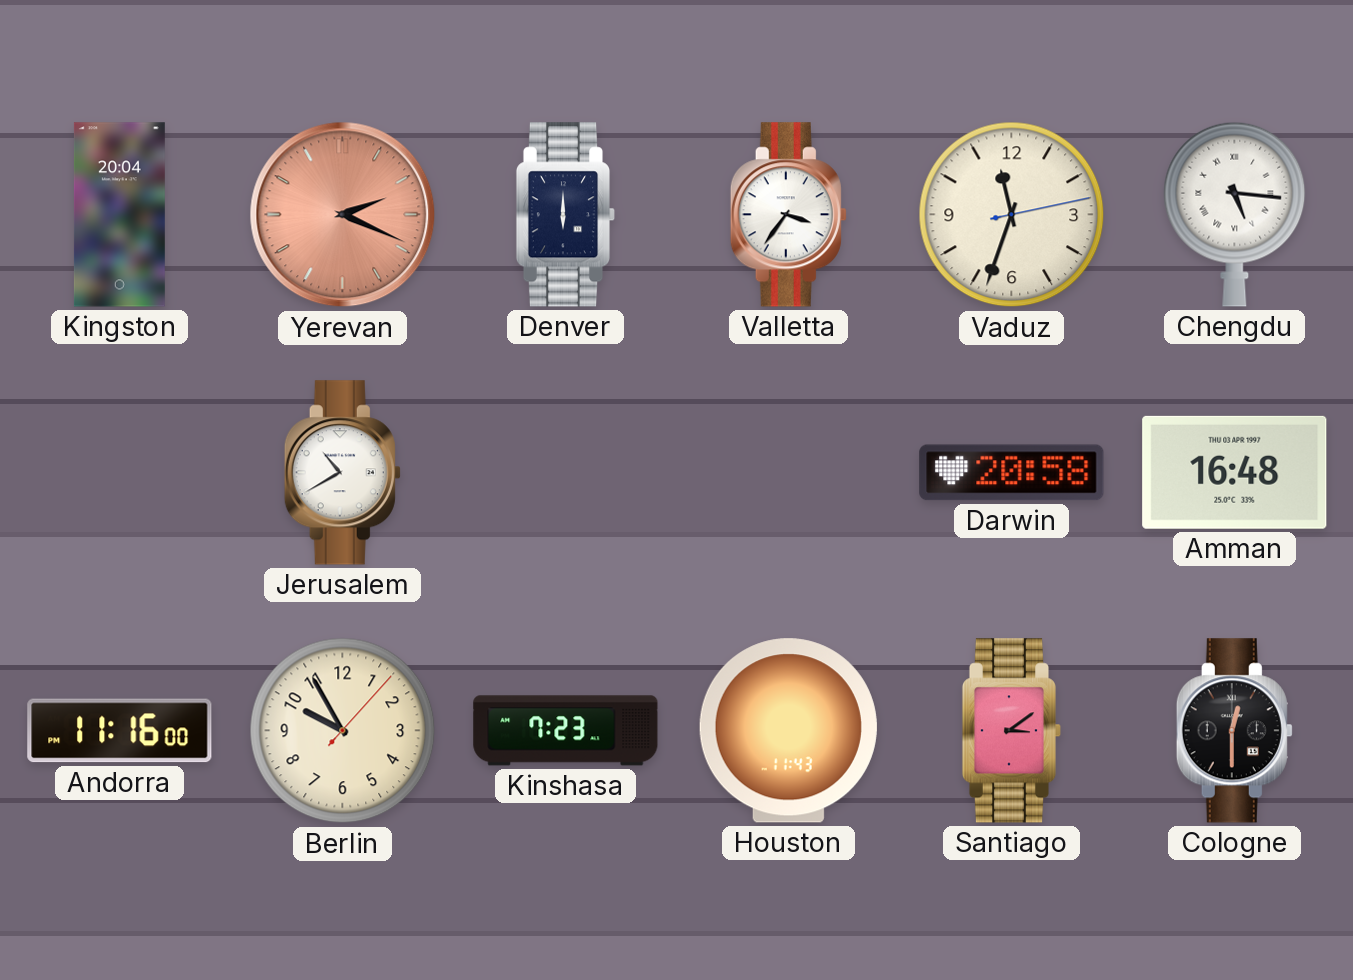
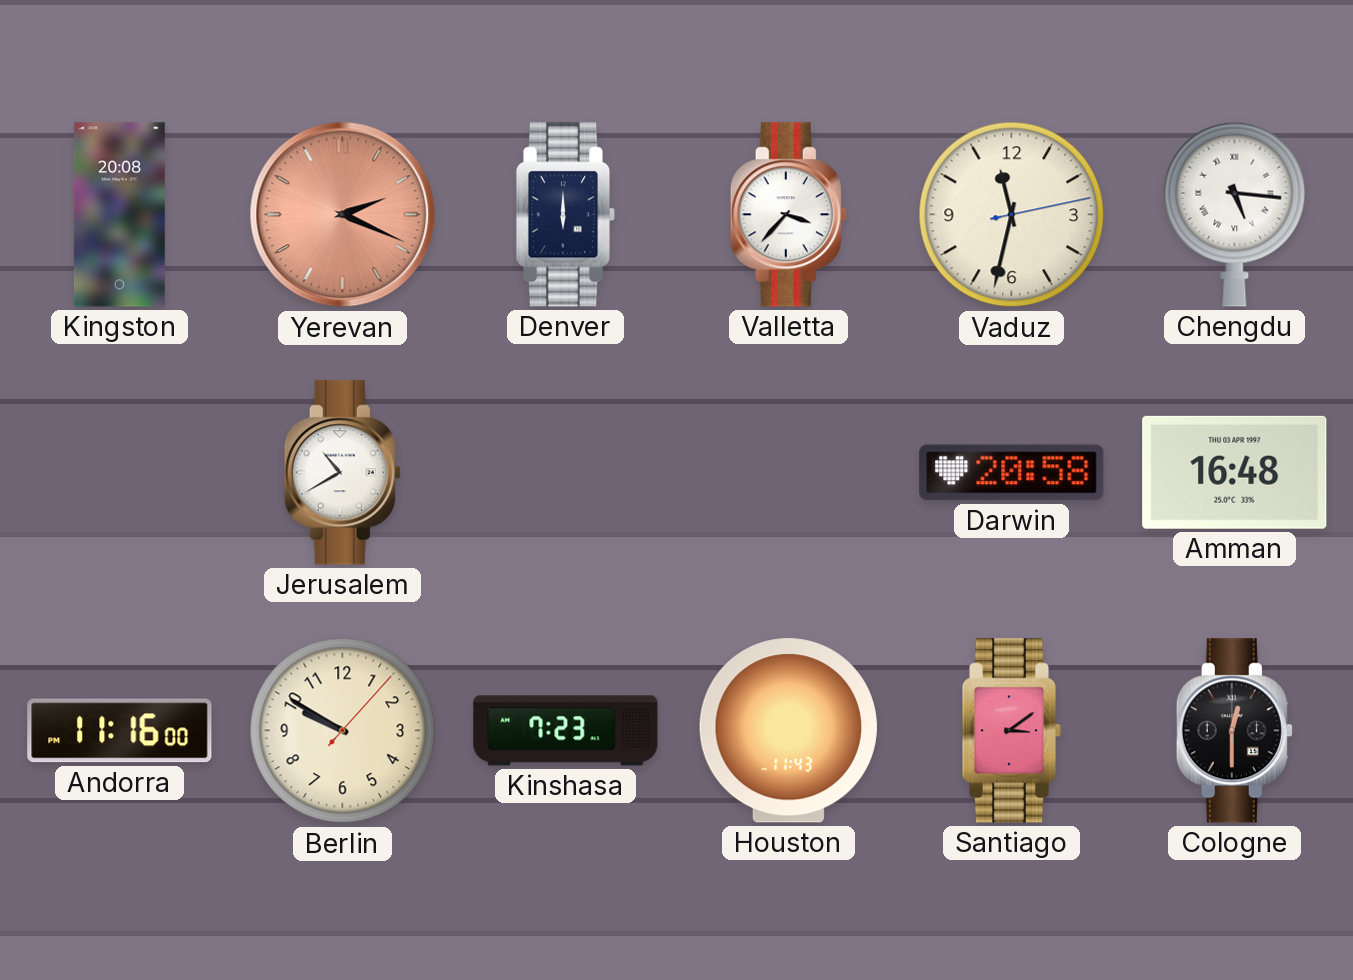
Kingston: 20:04 -> 20:08
Valletta: 3:36 -> 3:37
Vaduz: 11:33 -> 11:32
Berlin: 9:55 -> 9:50
